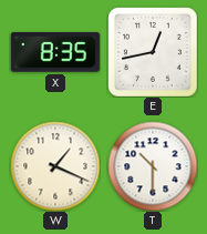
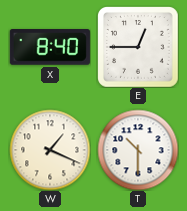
X: 8:35 -> 8:40
E: 12:43 -> 12:45
